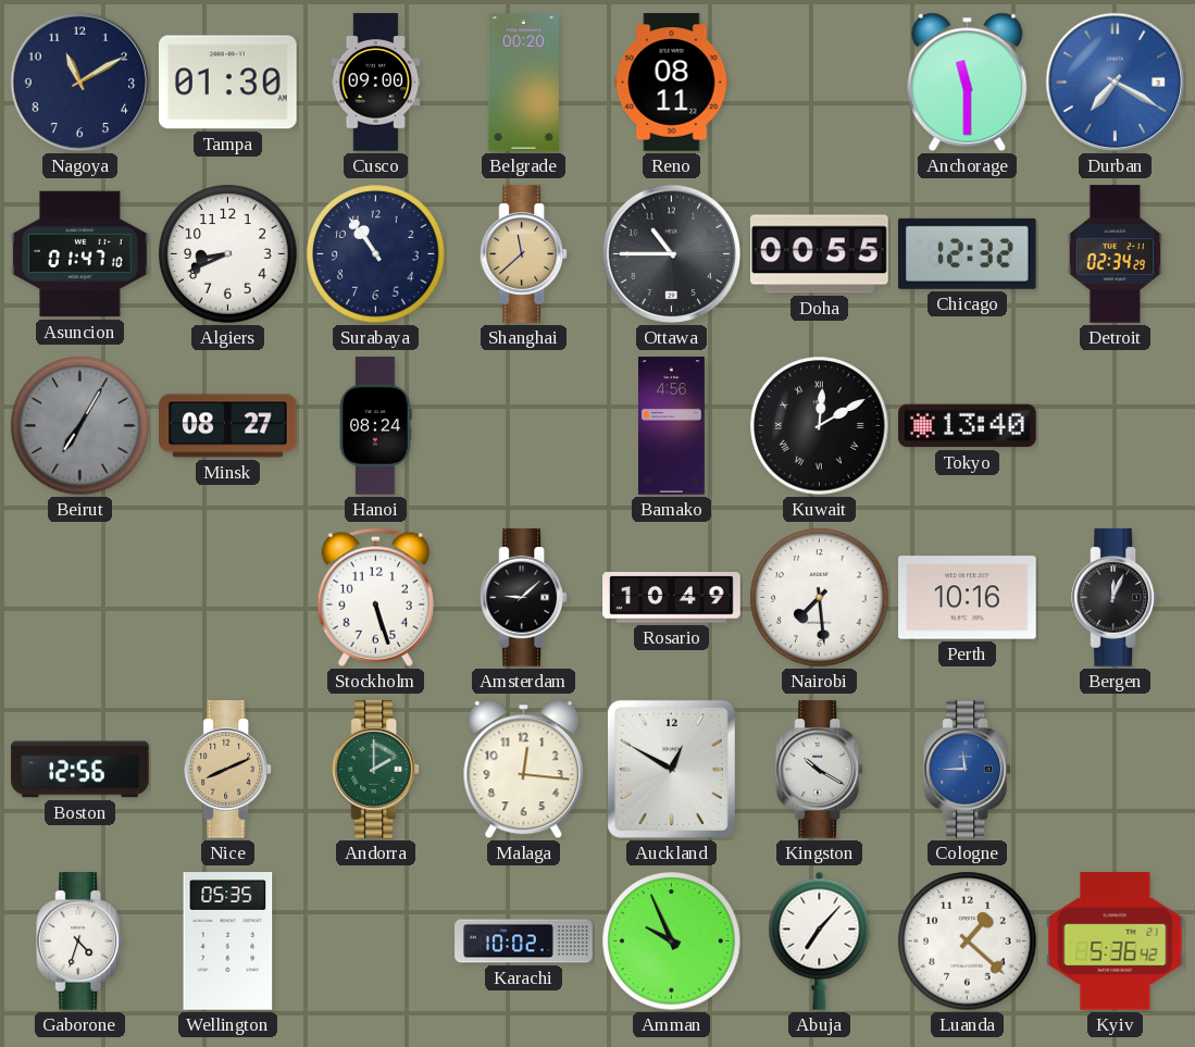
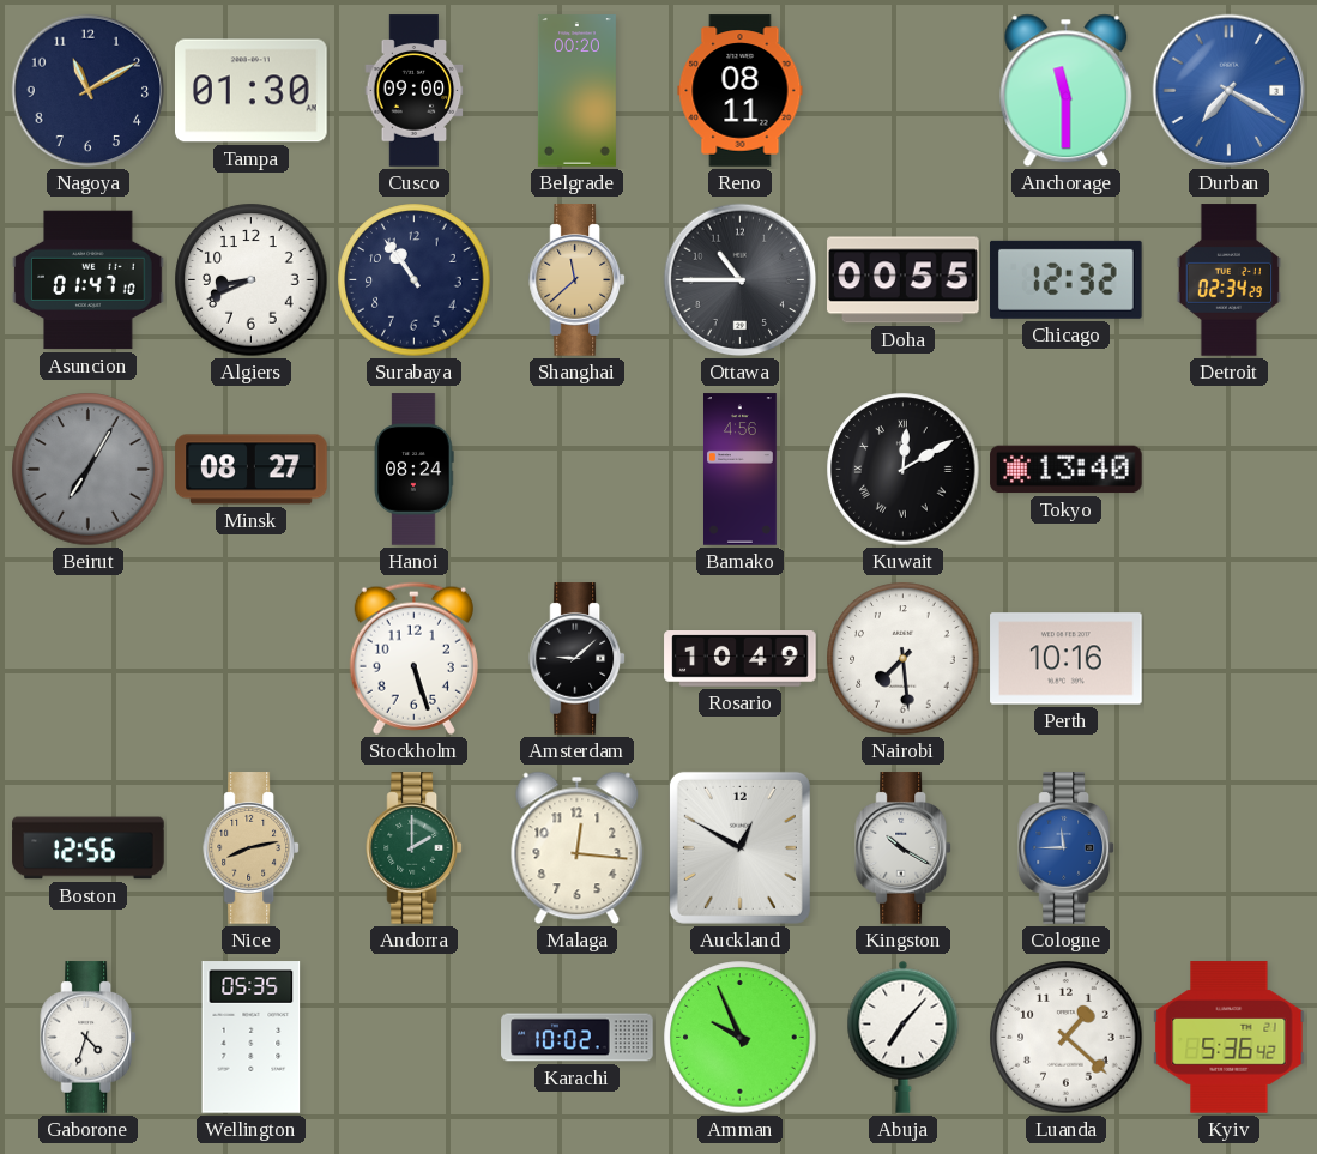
Bergen: 12:04 -> none
Nice: 8:11 -> 8:13
